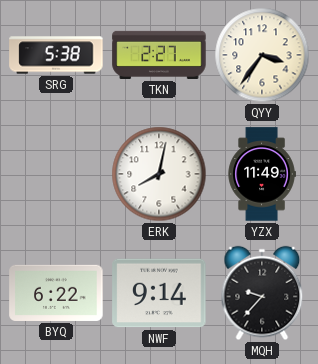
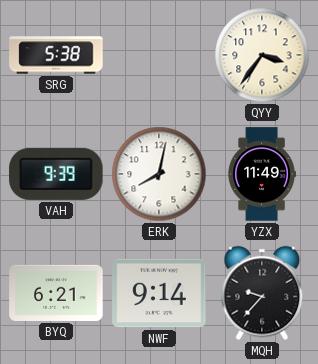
TKN: 2:27 -> none
VAH: none -> 9:39
BYQ: 6:22 -> 6:21
